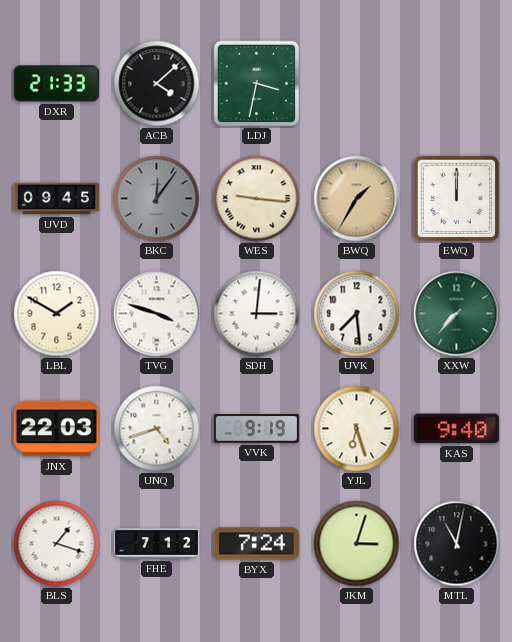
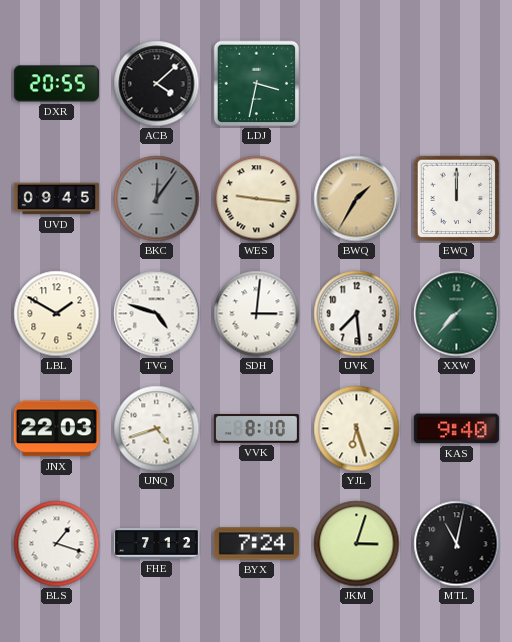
DXR: 21:33 -> 20:55
TVG: 3:48 -> 4:48
VVK: 9:19 -> 8:10
